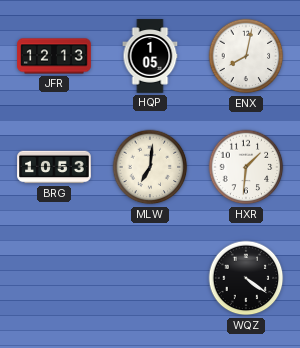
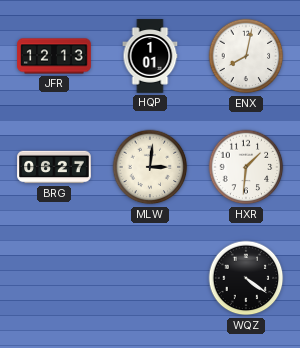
HQP: 1:05 -> 1:01
BRG: 10:53 -> 06:27
MLW: 7:01 -> 3:01
